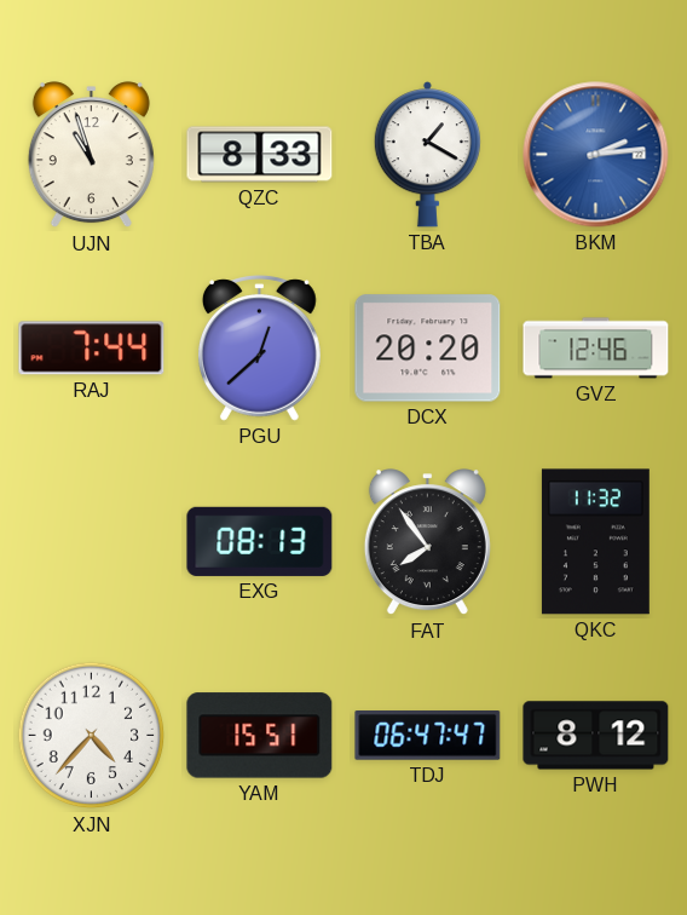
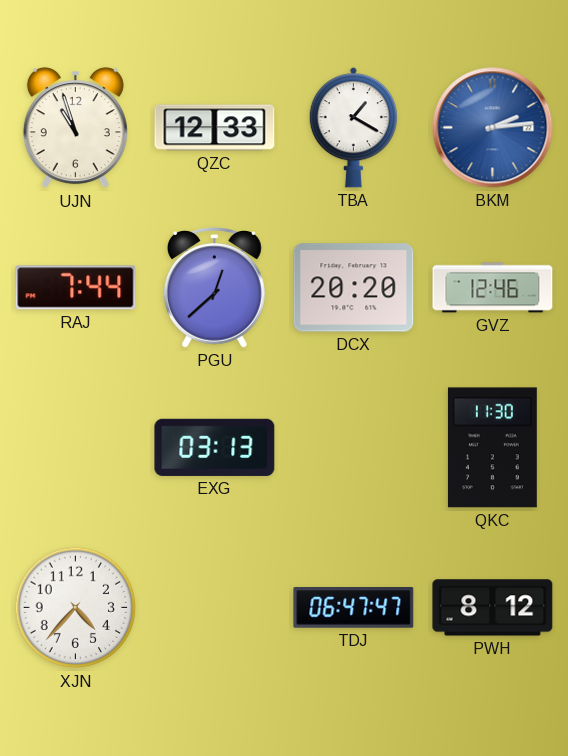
QZC: 8:33 -> 12:33
EXG: 08:13 -> 03:13
FAT: 7:54 -> none
QKC: 11:32 -> 11:30
YAM: 15:51 -> none
